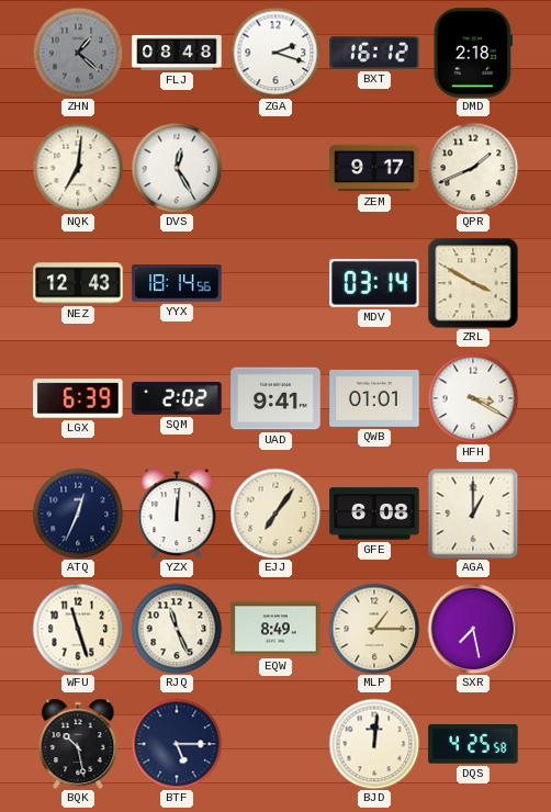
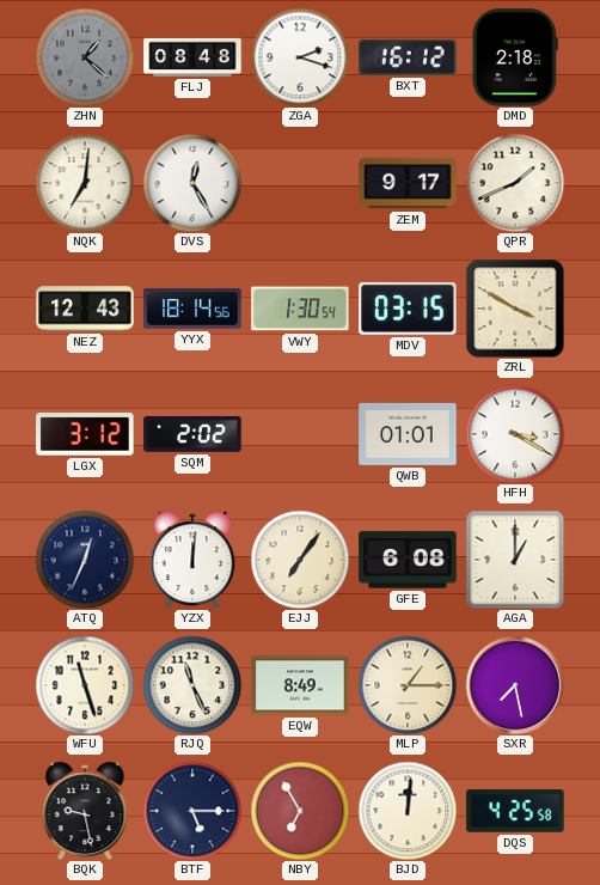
VWY: none -> 1:30
MDV: 03:14 -> 03:15
LGX: 6:39 -> 3:12
UAD: 9:41 -> none
BQK: 10:28 -> 9:28
NBY: none -> 6:55
